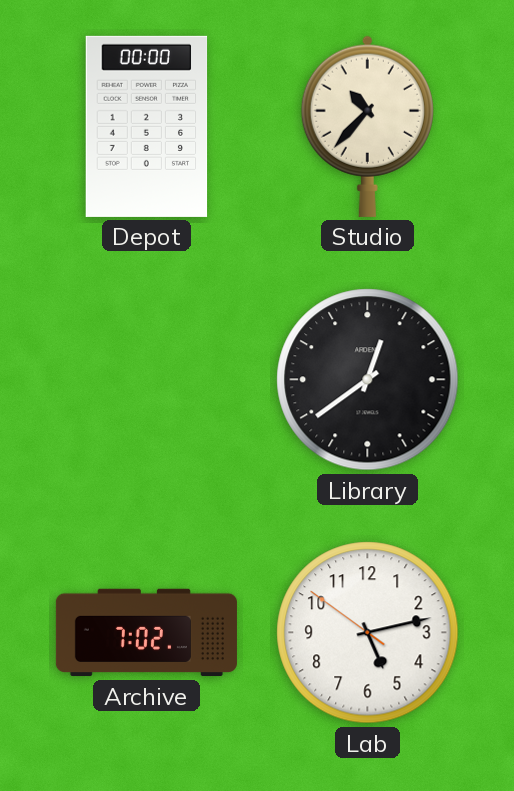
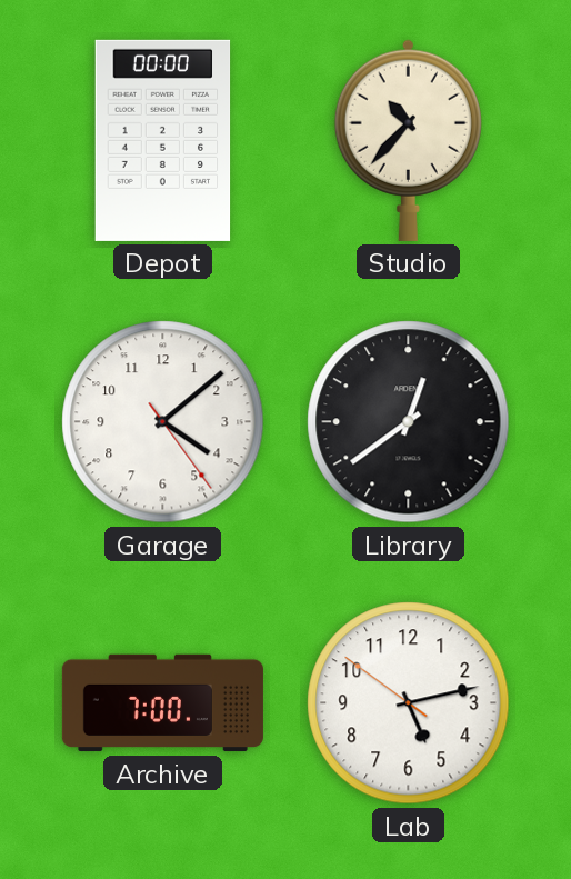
Garage: none -> 4:08
Archive: 7:02 -> 7:00
